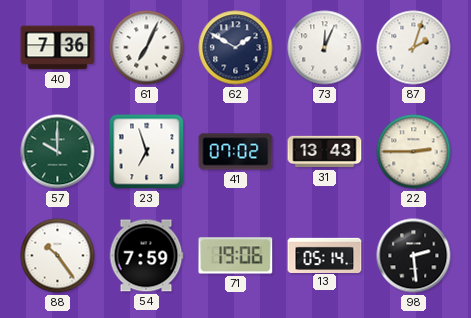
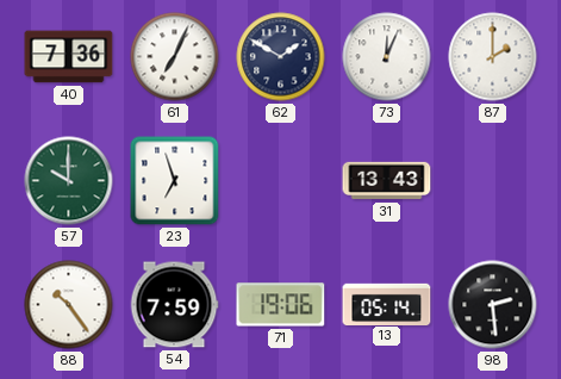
87: 2:03 -> 2:00
41: 07:02 -> none
22: 2:45 -> none
